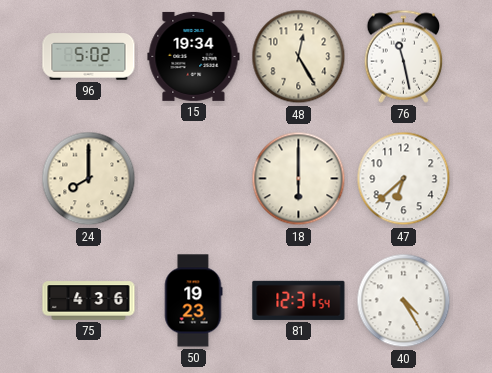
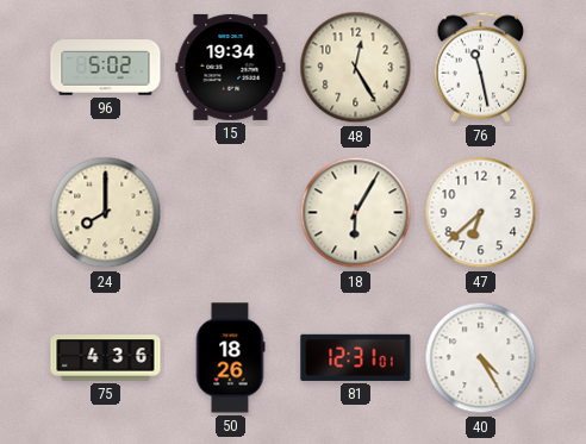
18: 6:00 -> 6:05
50: 19:23 -> 18:26
81: 12:31:54 -> 12:31:01
